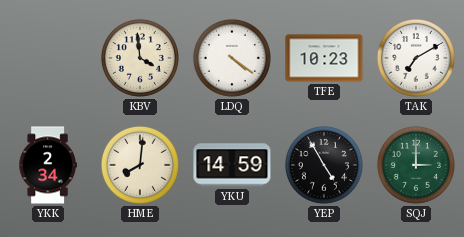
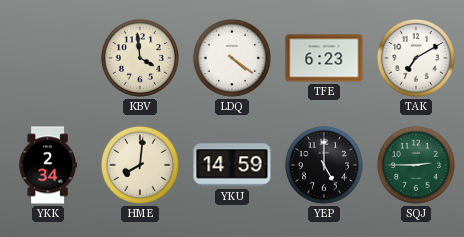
TFE: 10:23 -> 6:23
YEP: 4:55 -> 5:00
SQJ: 3:00 -> 2:45
